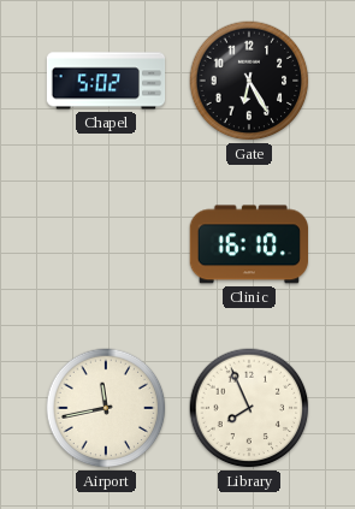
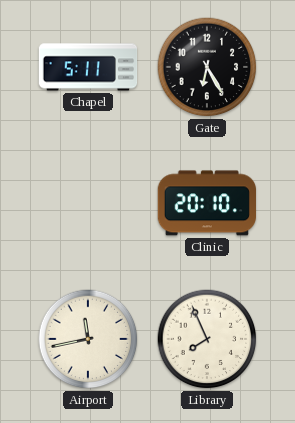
Chapel: 5:02 -> 5:11
Clinic: 16:10 -> 20:10
